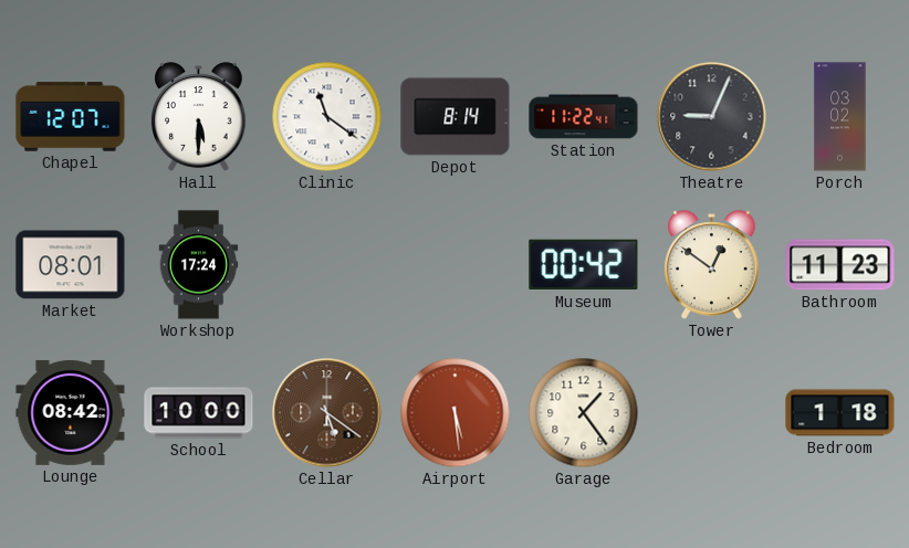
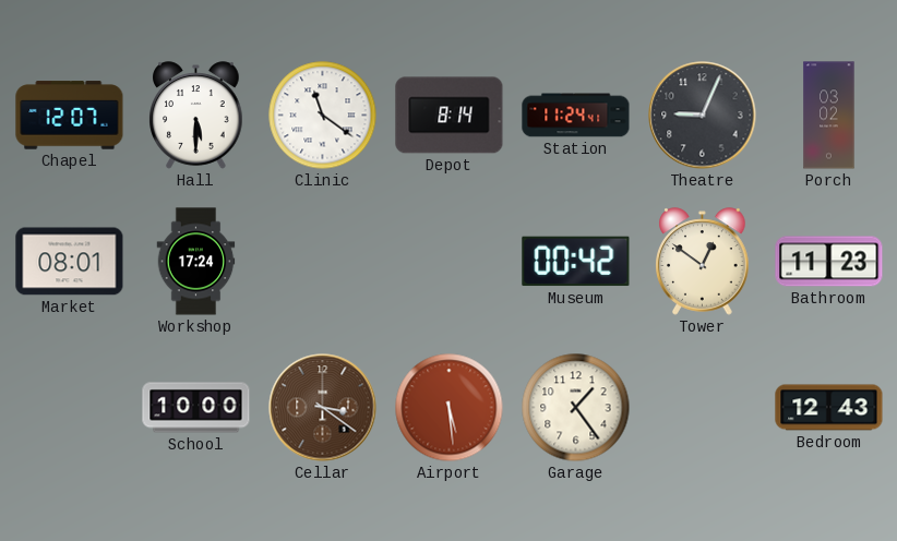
Station: 11:22 -> 11:24
Lounge: 08:42 -> none
Cellar: 5:21 -> 3:21
Bedroom: 1:18 -> 12:43
